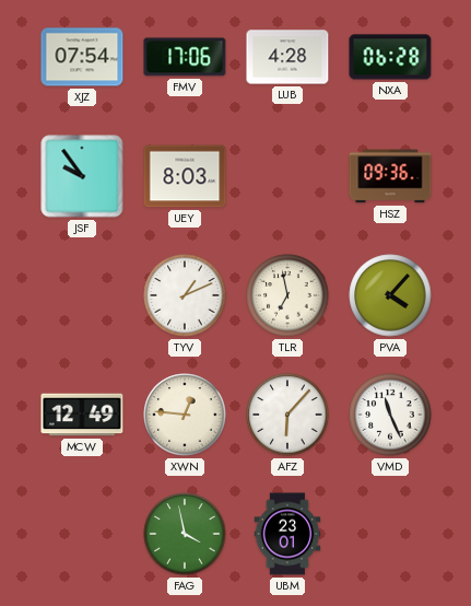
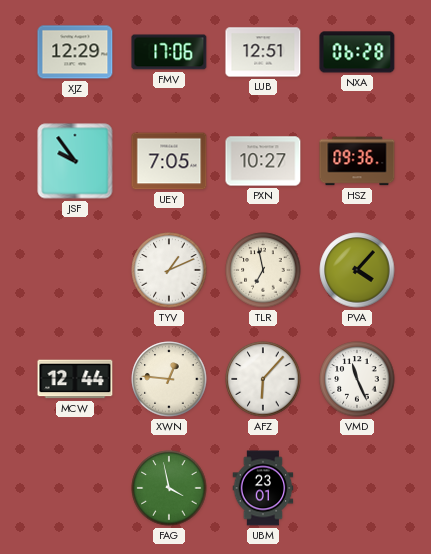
XJZ: 07:54 -> 12:29
LUB: 4:28 -> 12:51
UEY: 8:03 -> 7:05
PXN: none -> 10:27
MCW: 12:49 -> 12:44
